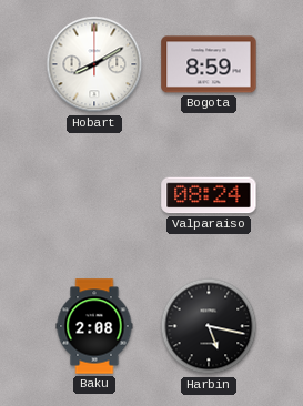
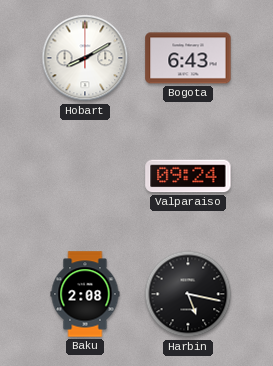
Bogota: 8:59 -> 6:43
Valparaiso: 08:24 -> 09:24
